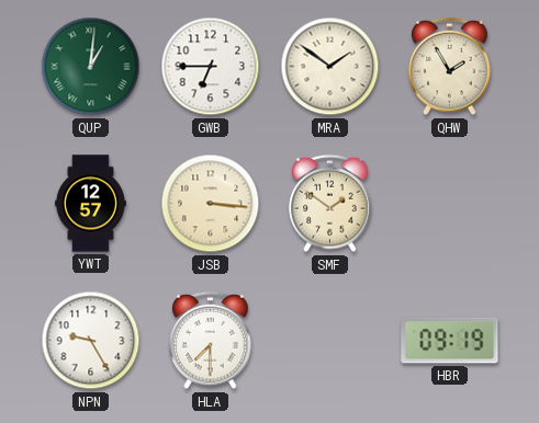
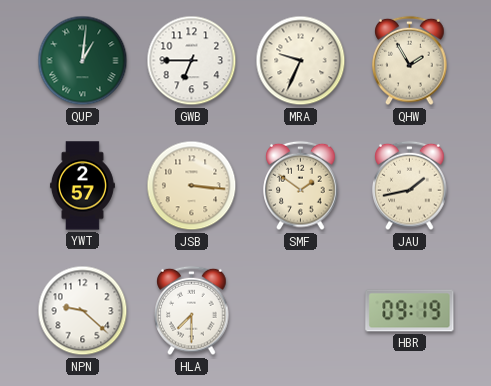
MRA: 1:51 -> 9:34
YWT: 12:57 -> 2:57
JAU: none -> 1:43
NPN: 9:25 -> 9:22
